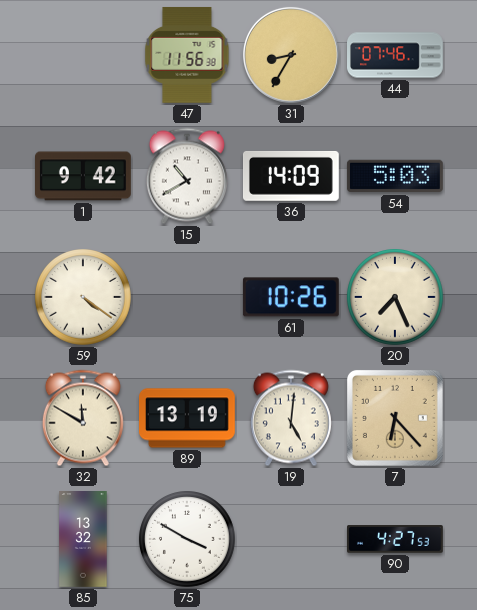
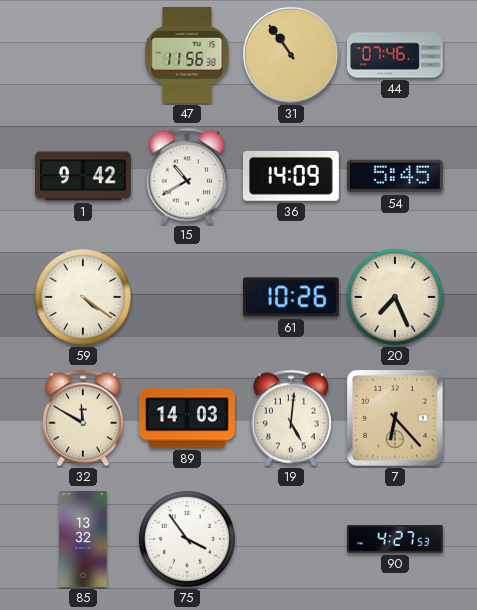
31: 8:35 -> 10:54
54: 5:03 -> 5:45
89: 13:19 -> 14:03
75: 3:50 -> 3:54
